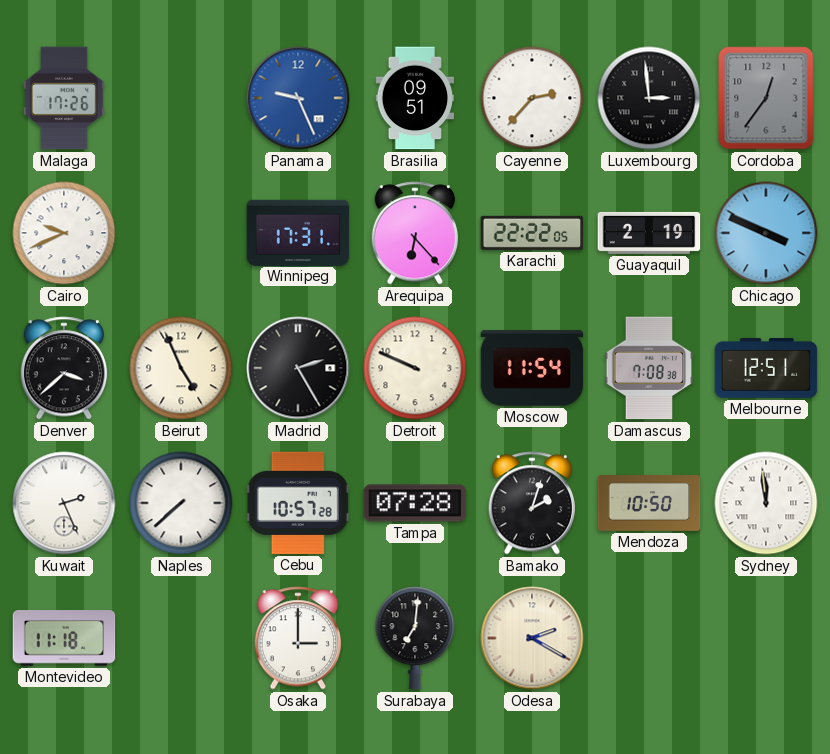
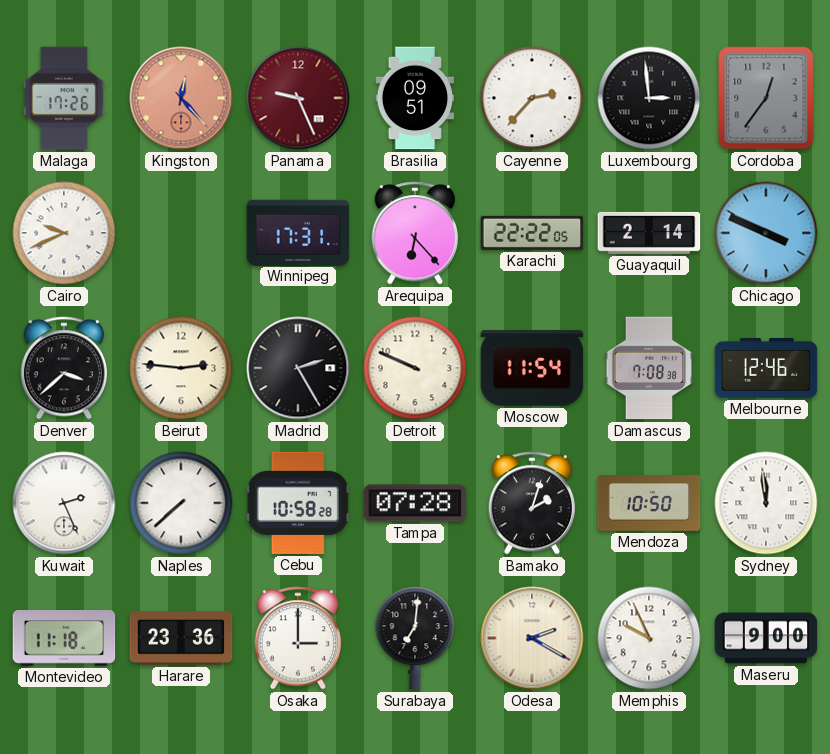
Kingston: none -> 12:23
Panama dial: blue -> burgundy
Guayaquil: 2:19 -> 2:14
Beirut: 4:56 -> 2:46
Melbourne: 12:51 -> 12:46
Cebu: 10:57 -> 10:58
Harare: none -> 23:36
Memphis: none -> 9:56
Maseru: none -> 9:00
